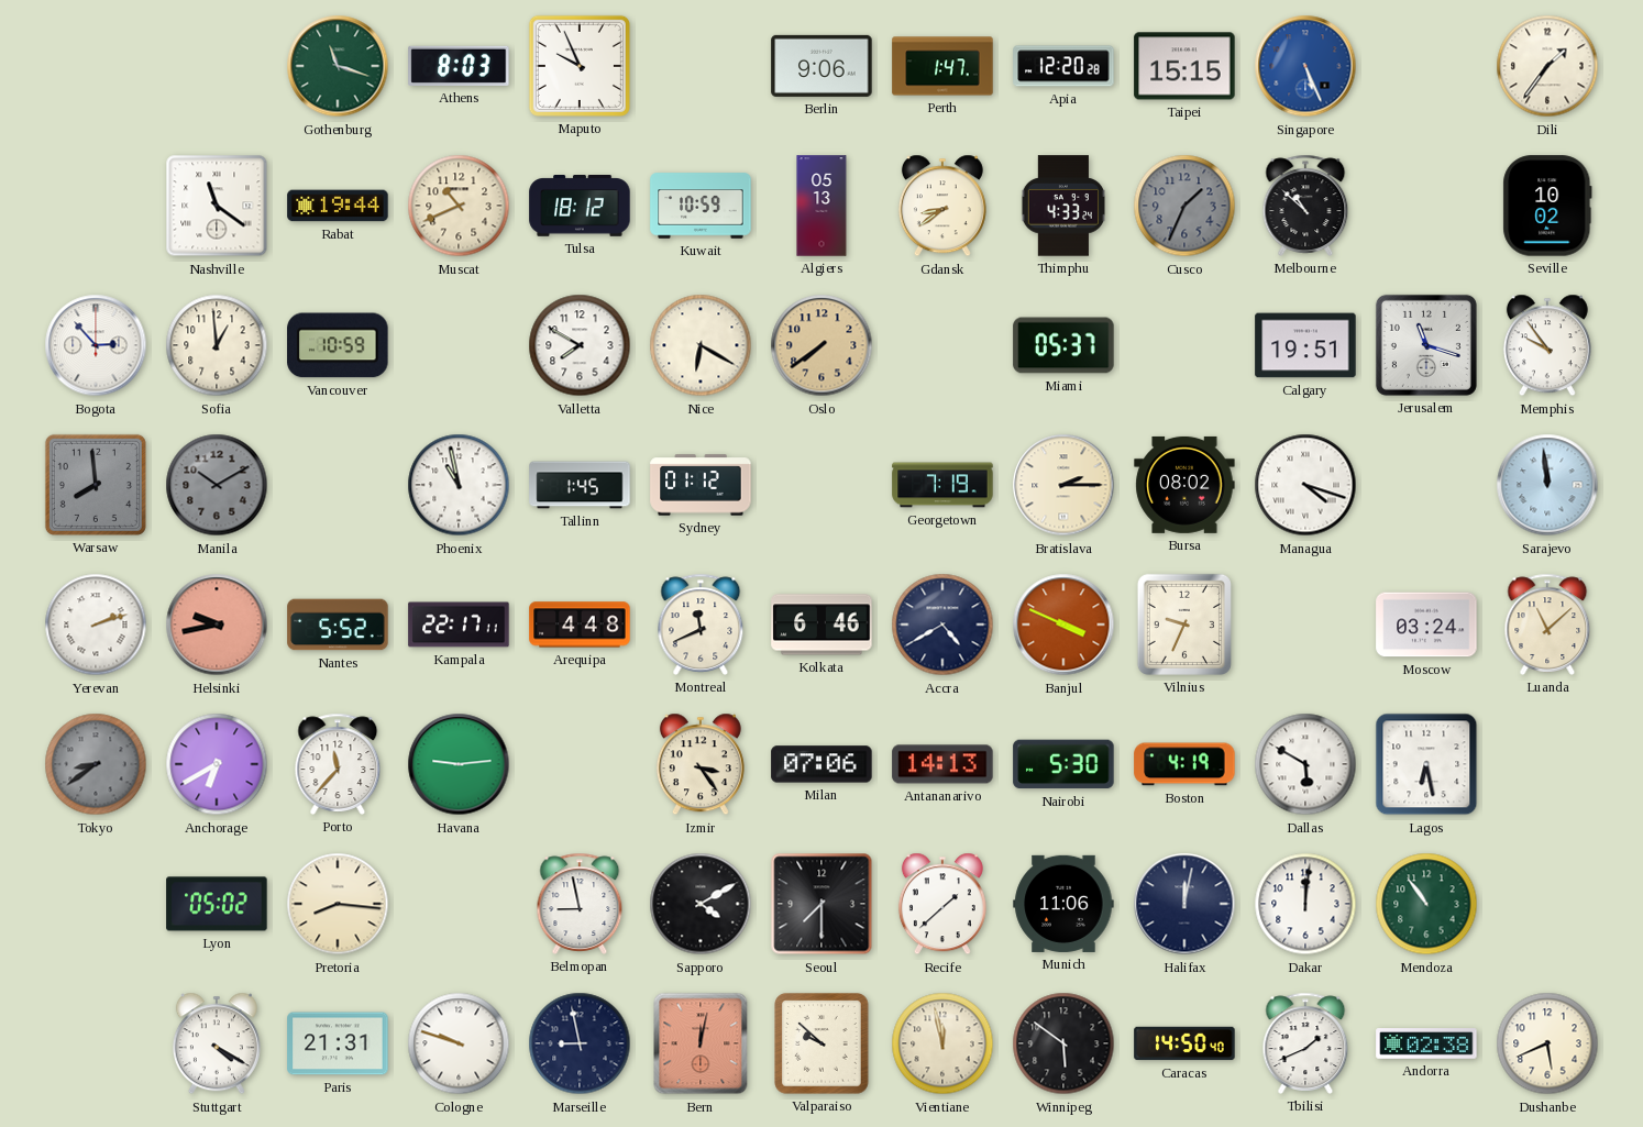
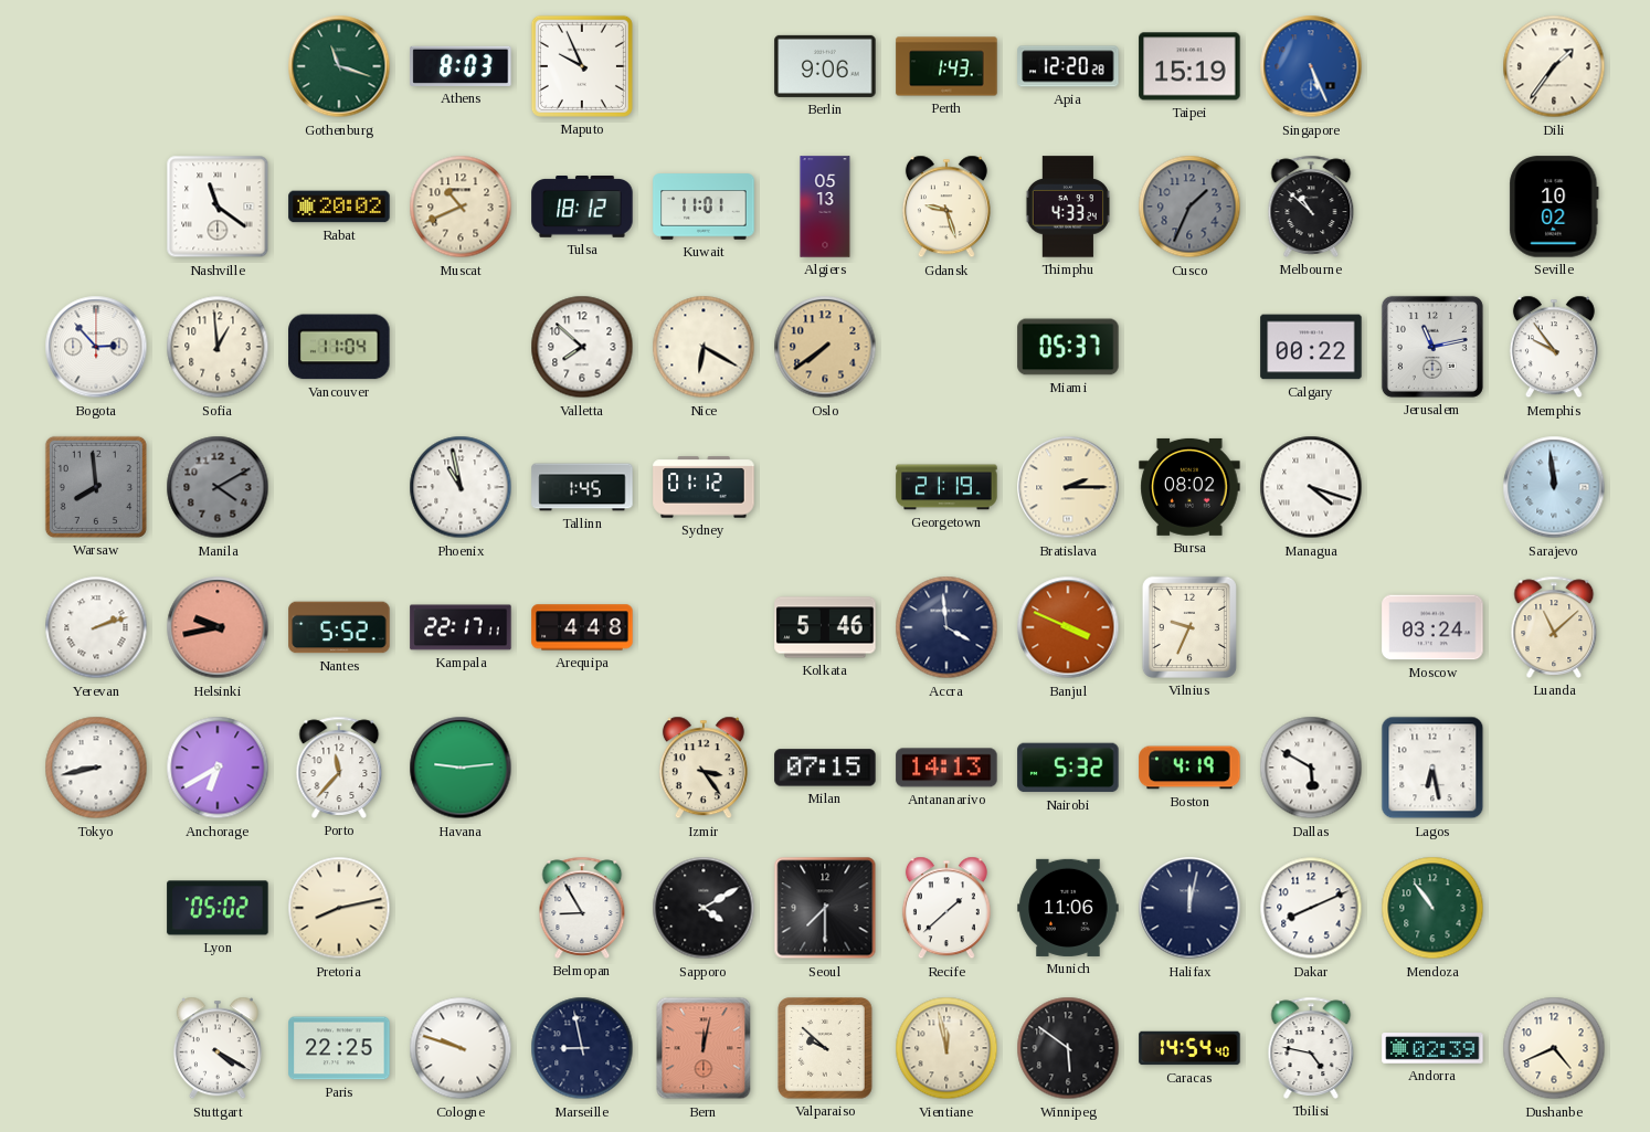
Perth: 1:47 -> 1:43
Taipei: 15:15 -> 15:19
Rabat: 19:44 -> 20:02
Kuwait: 10:59 -> 11:01
Gdansk: 8:39 -> 9:27
Vancouver: 10:59 -> 11:04
Valletta: 7:50 -> 7:52
Calgary: 19:51 -> 00:22
Jerusalem: 11:18 -> 11:13
Manila: 10:10 -> 4:10
Georgetown: 7:19 -> 21:19
Montreal: 11:41 -> none
Kolkata: 6:46 -> 5:46
Accra: 4:40 -> 3:59
Tokyo: 8:39 -> 8:43
Tokyo dial: grey -> white
Milan: 07:06 -> 07:15
Nairobi: 5:30 -> 5:32
Pretoria: 8:16 -> 8:13
Belmopan: 8:58 -> 8:55
Dakar: 12:01 -> 8:11
Paris: 21:31 -> 22:25
Caracas: 14:50 -> 14:54
Tbilisi: 1:41 -> 4:47
Andorra: 02:38 -> 02:39
Dushanbe: 5:41 -> 4:41
